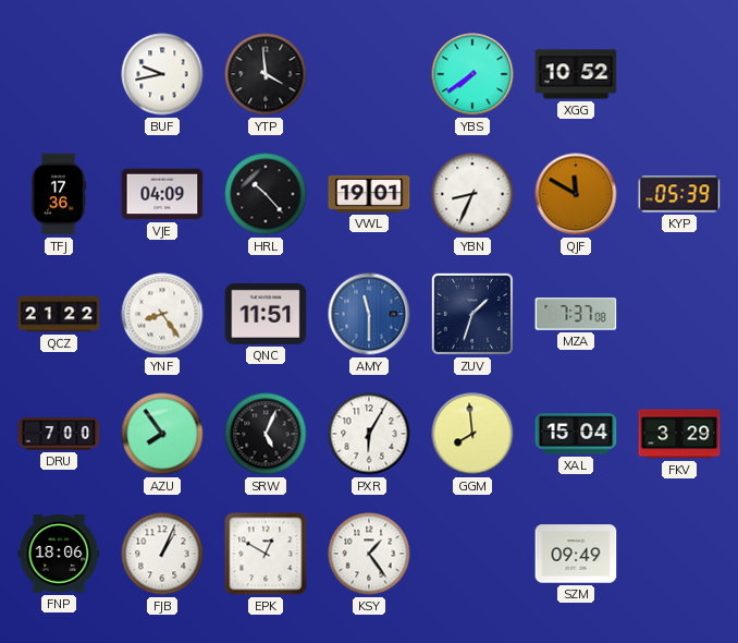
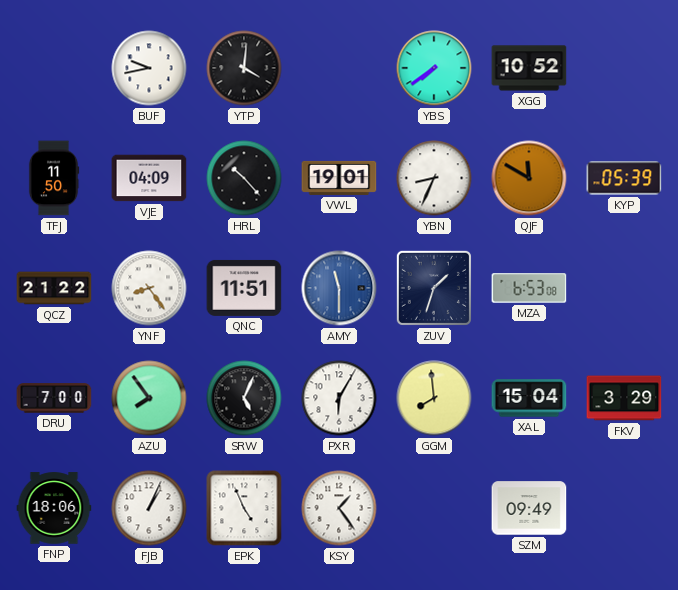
YTP: 3:59 -> 4:01
TFJ: 17:36 -> 11:50
MZA: 7:37 -> 6:53
EPK: 12:50 -> 4:56
